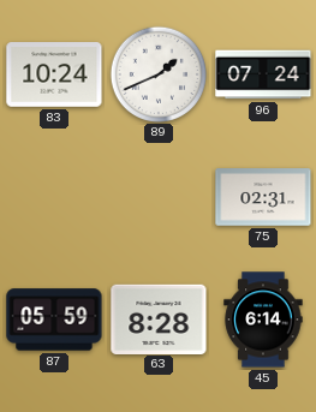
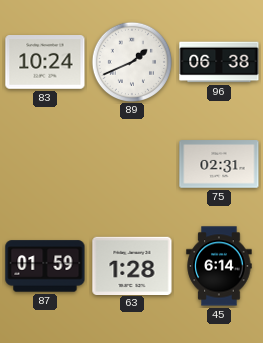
96: 07:24 -> 06:38
87: 05:59 -> 01:59
63: 8:28 -> 1:28
